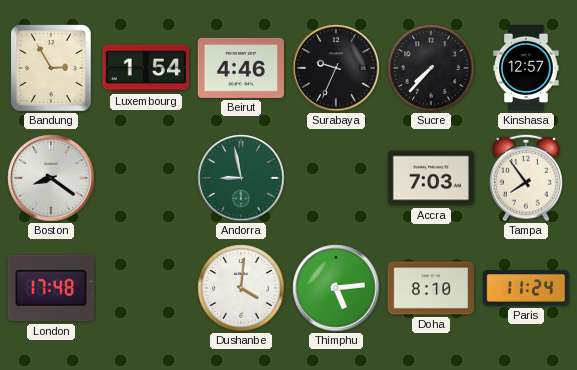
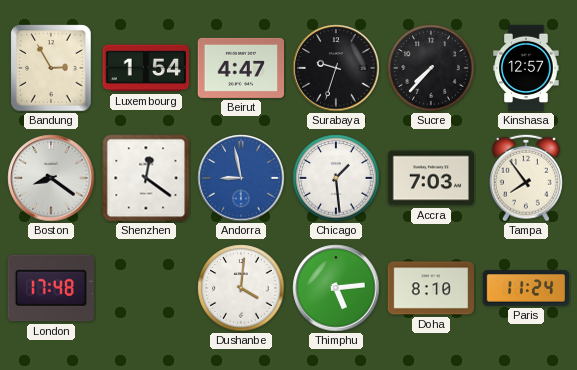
Beirut: 4:46 -> 4:47
Surabaya: 9:34 -> 9:33
Shenzhen: none -> 12:21
Andorra dial: green -> blue
Chicago: none -> 1:29
